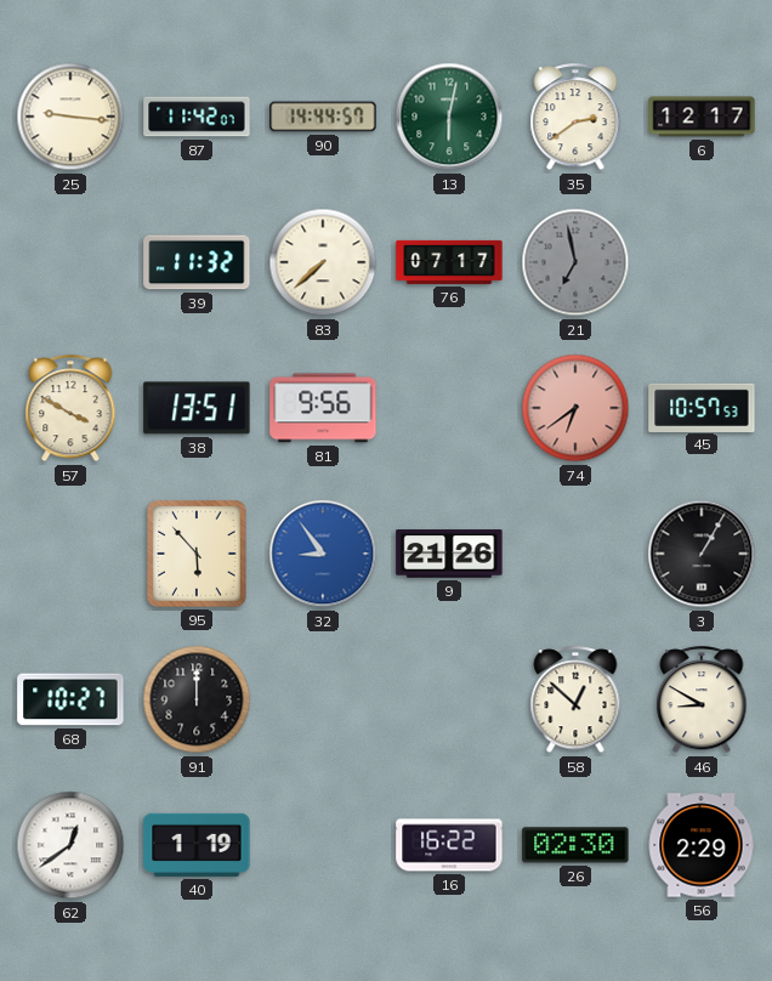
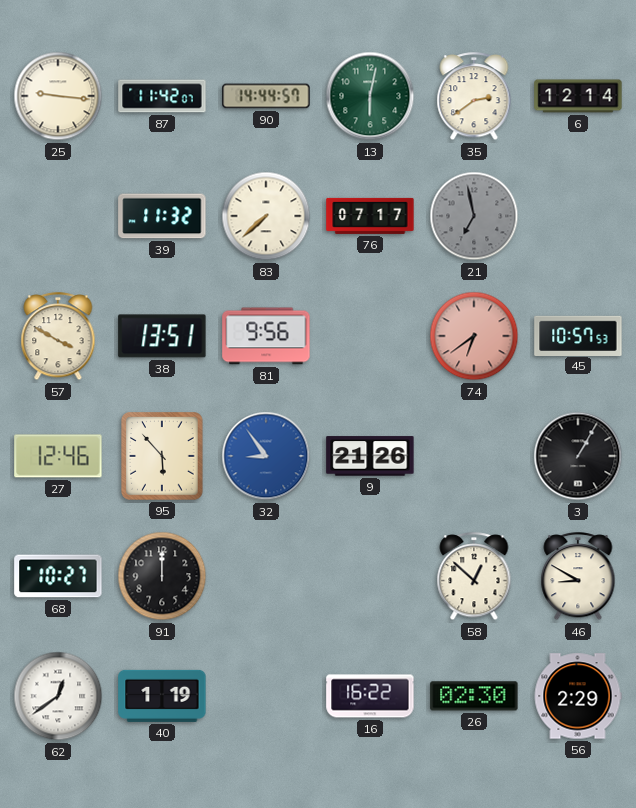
6: 12:17 -> 12:14
27: none -> 12:46
